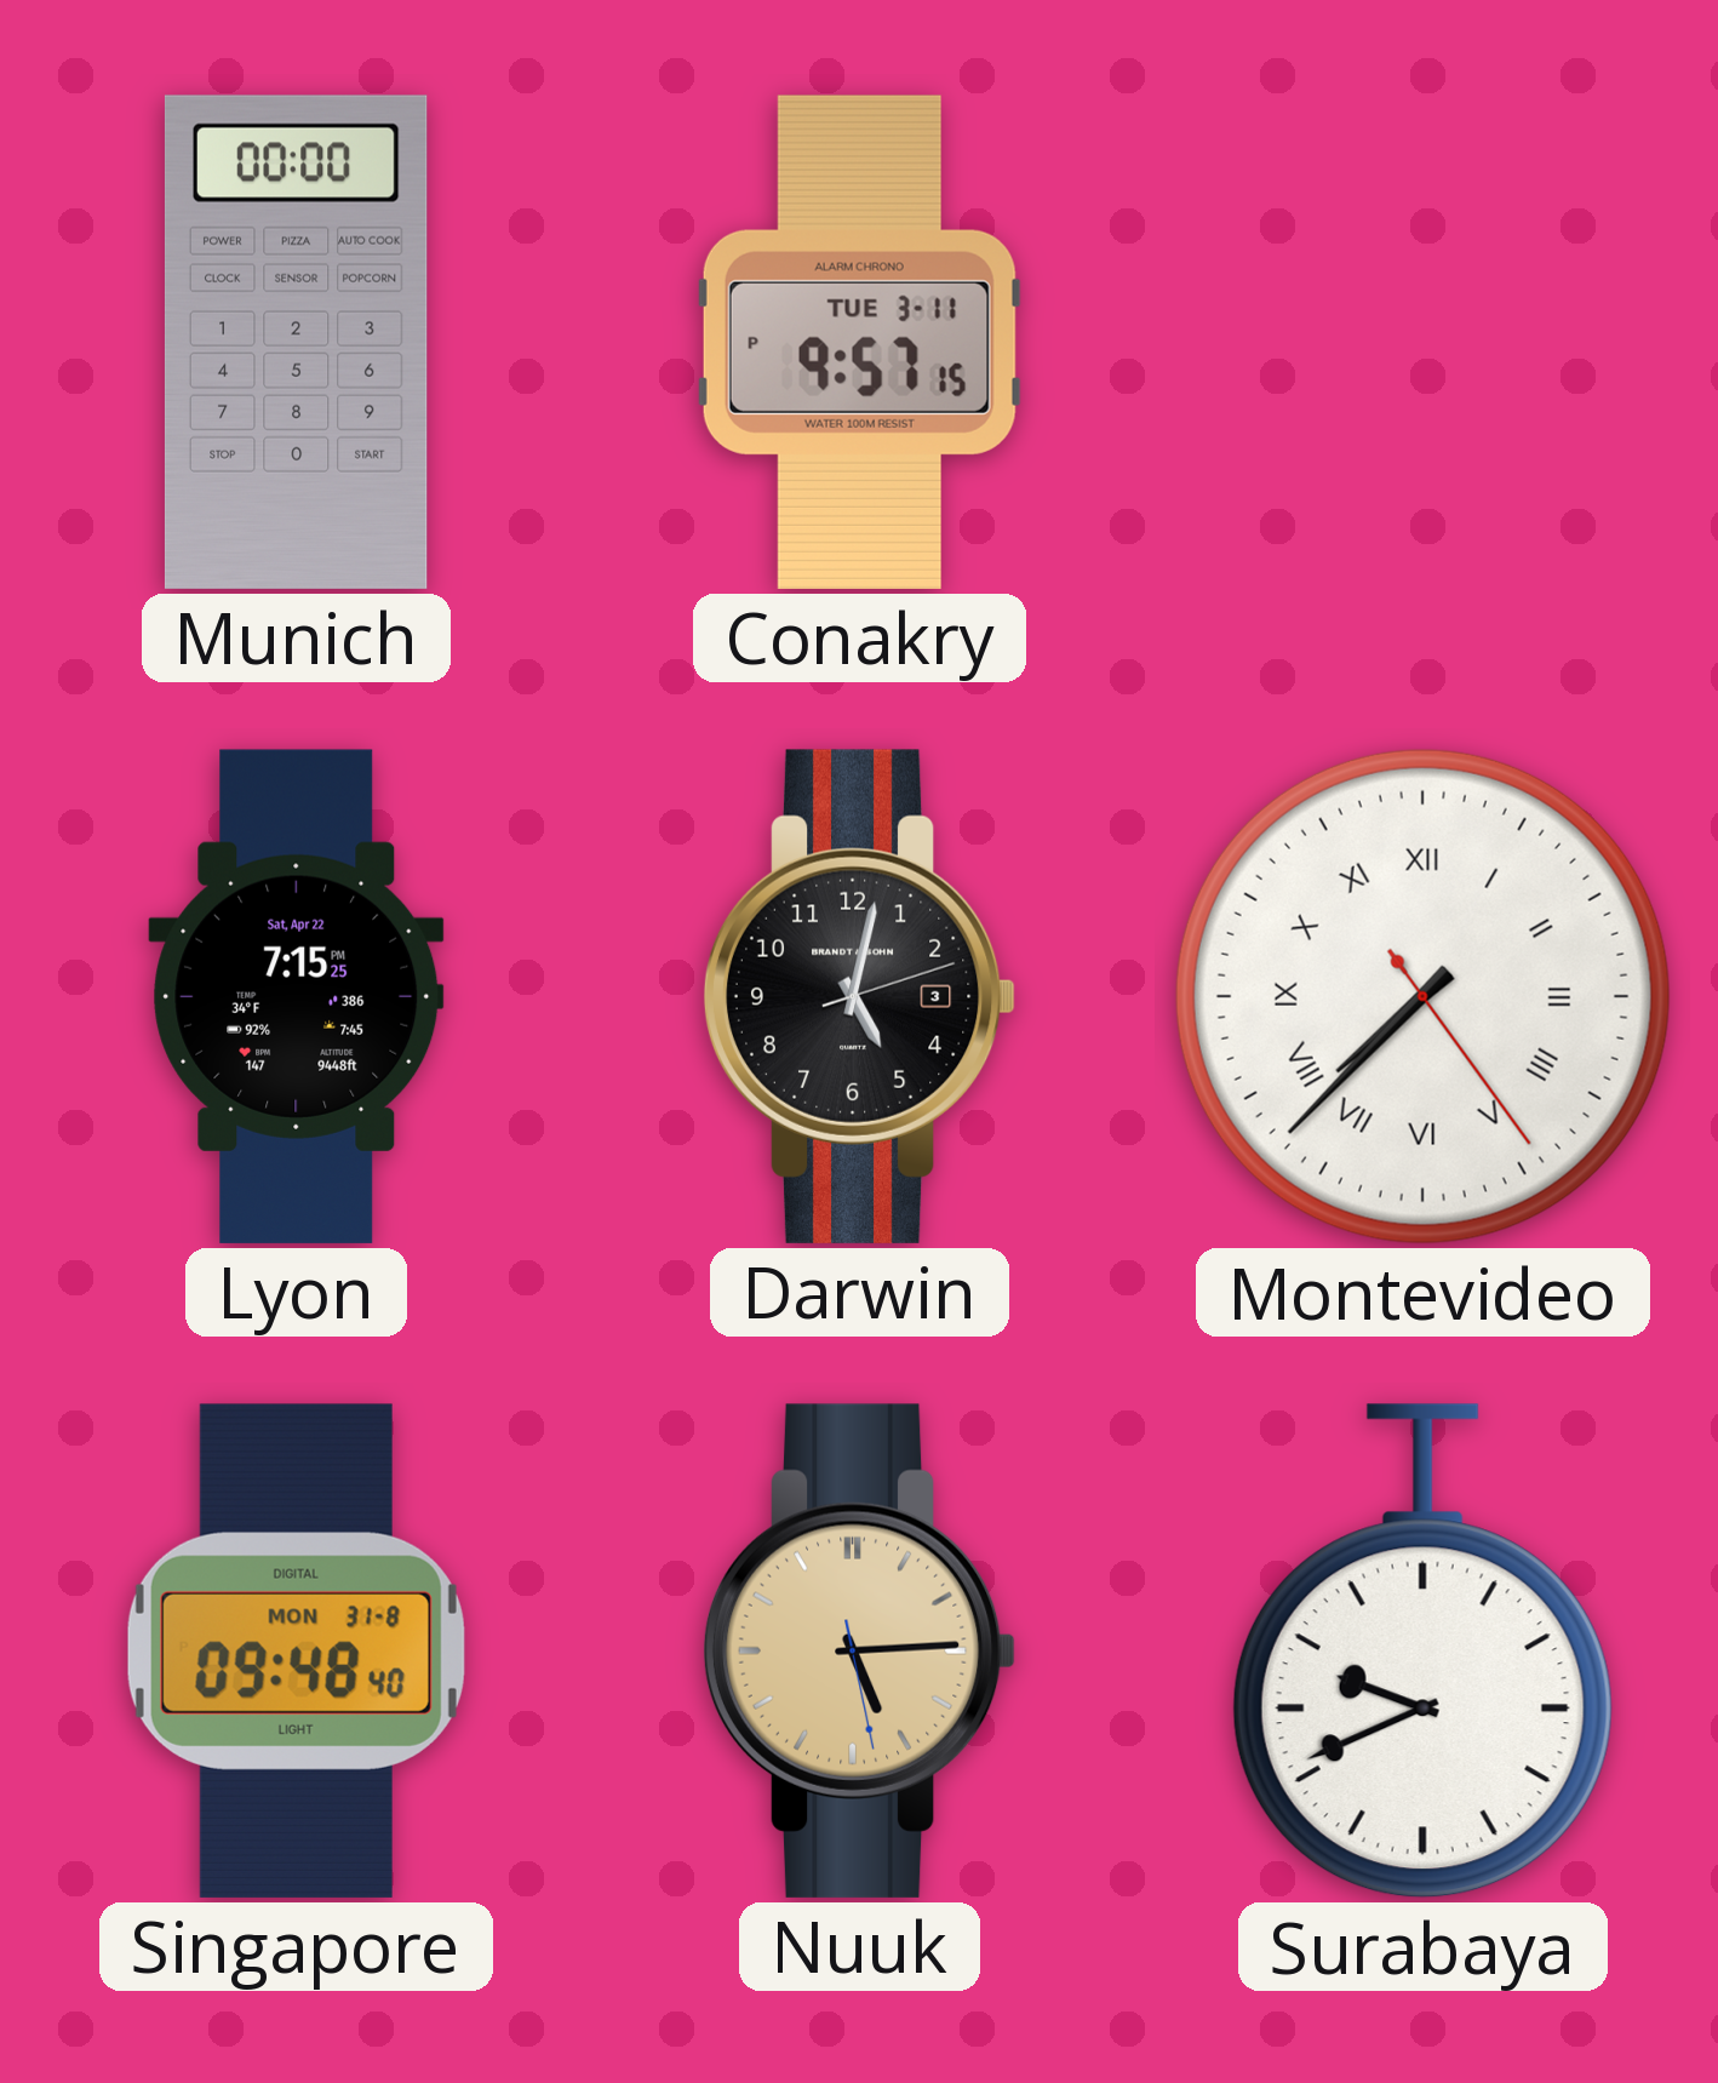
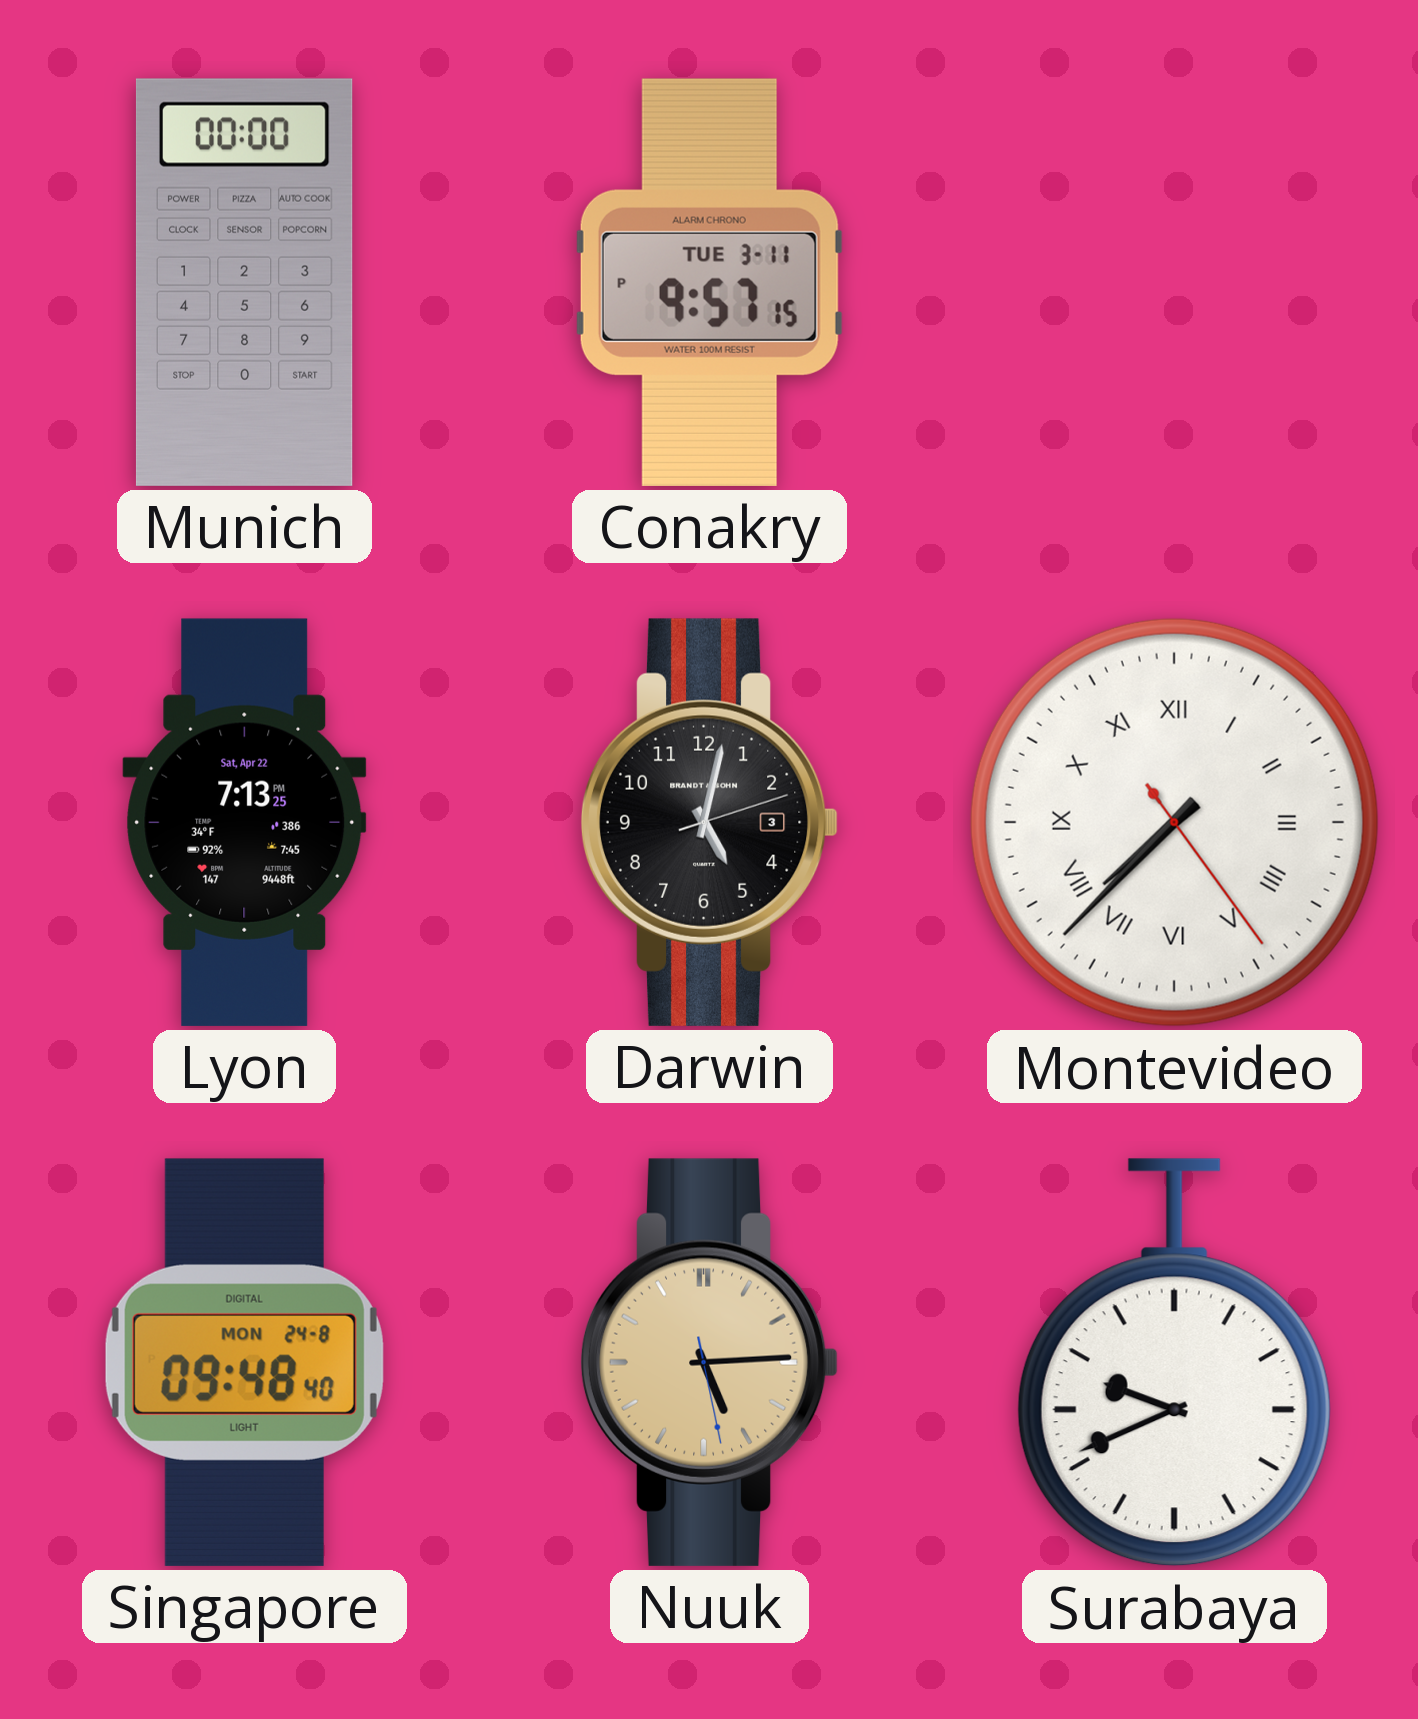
Lyon: 7:15 -> 7:13
Singapore date: MON 31-8 -> MON 24-8
